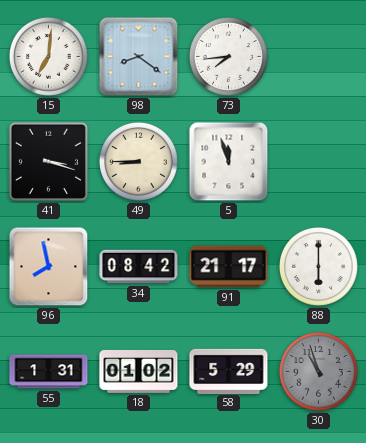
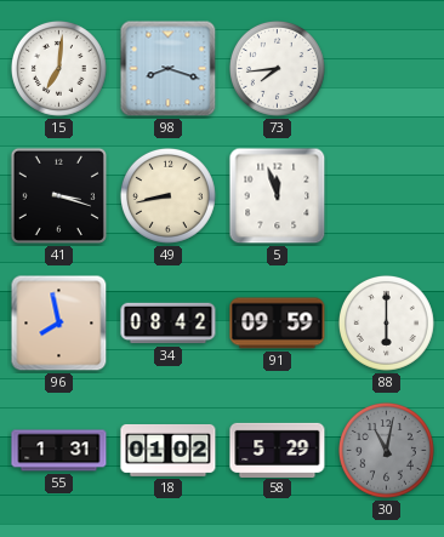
98: 8:21 -> 8:18
49: 8:45 -> 8:43
91: 21:17 -> 09:59
30: 10:57 -> 11:02
